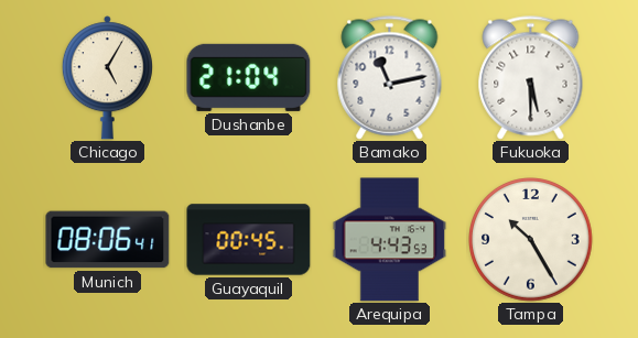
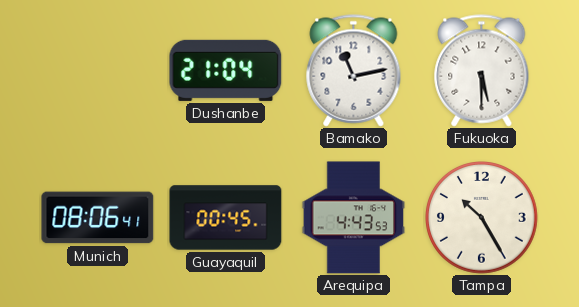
Chicago: 5:05 -> none
